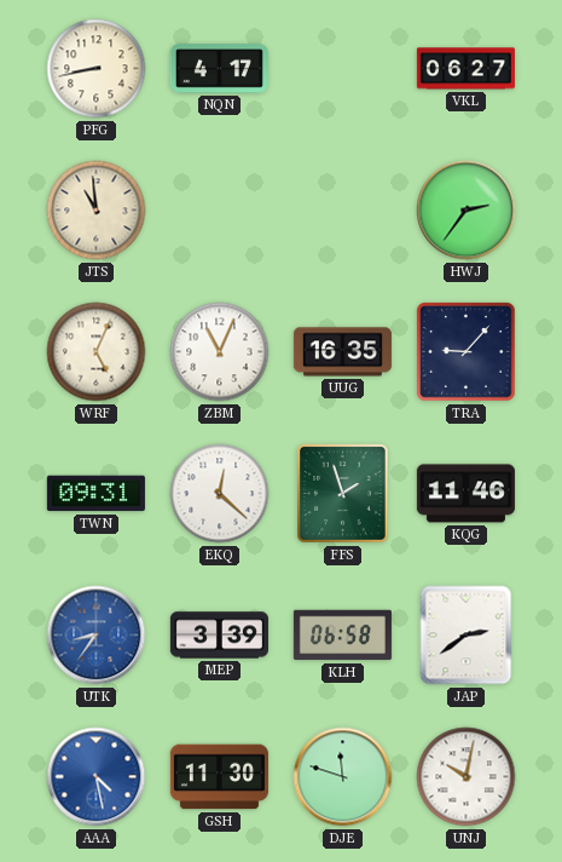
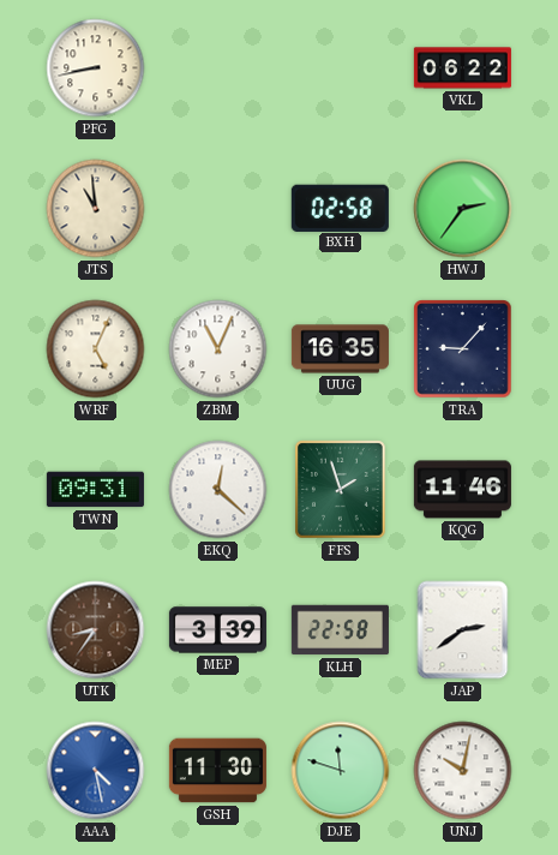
NQN: 4:17 -> none
VKL: 06:27 -> 06:22
BXH: none -> 02:58
UTK dial: blue -> brown
KLH: 06:58 -> 22:58
